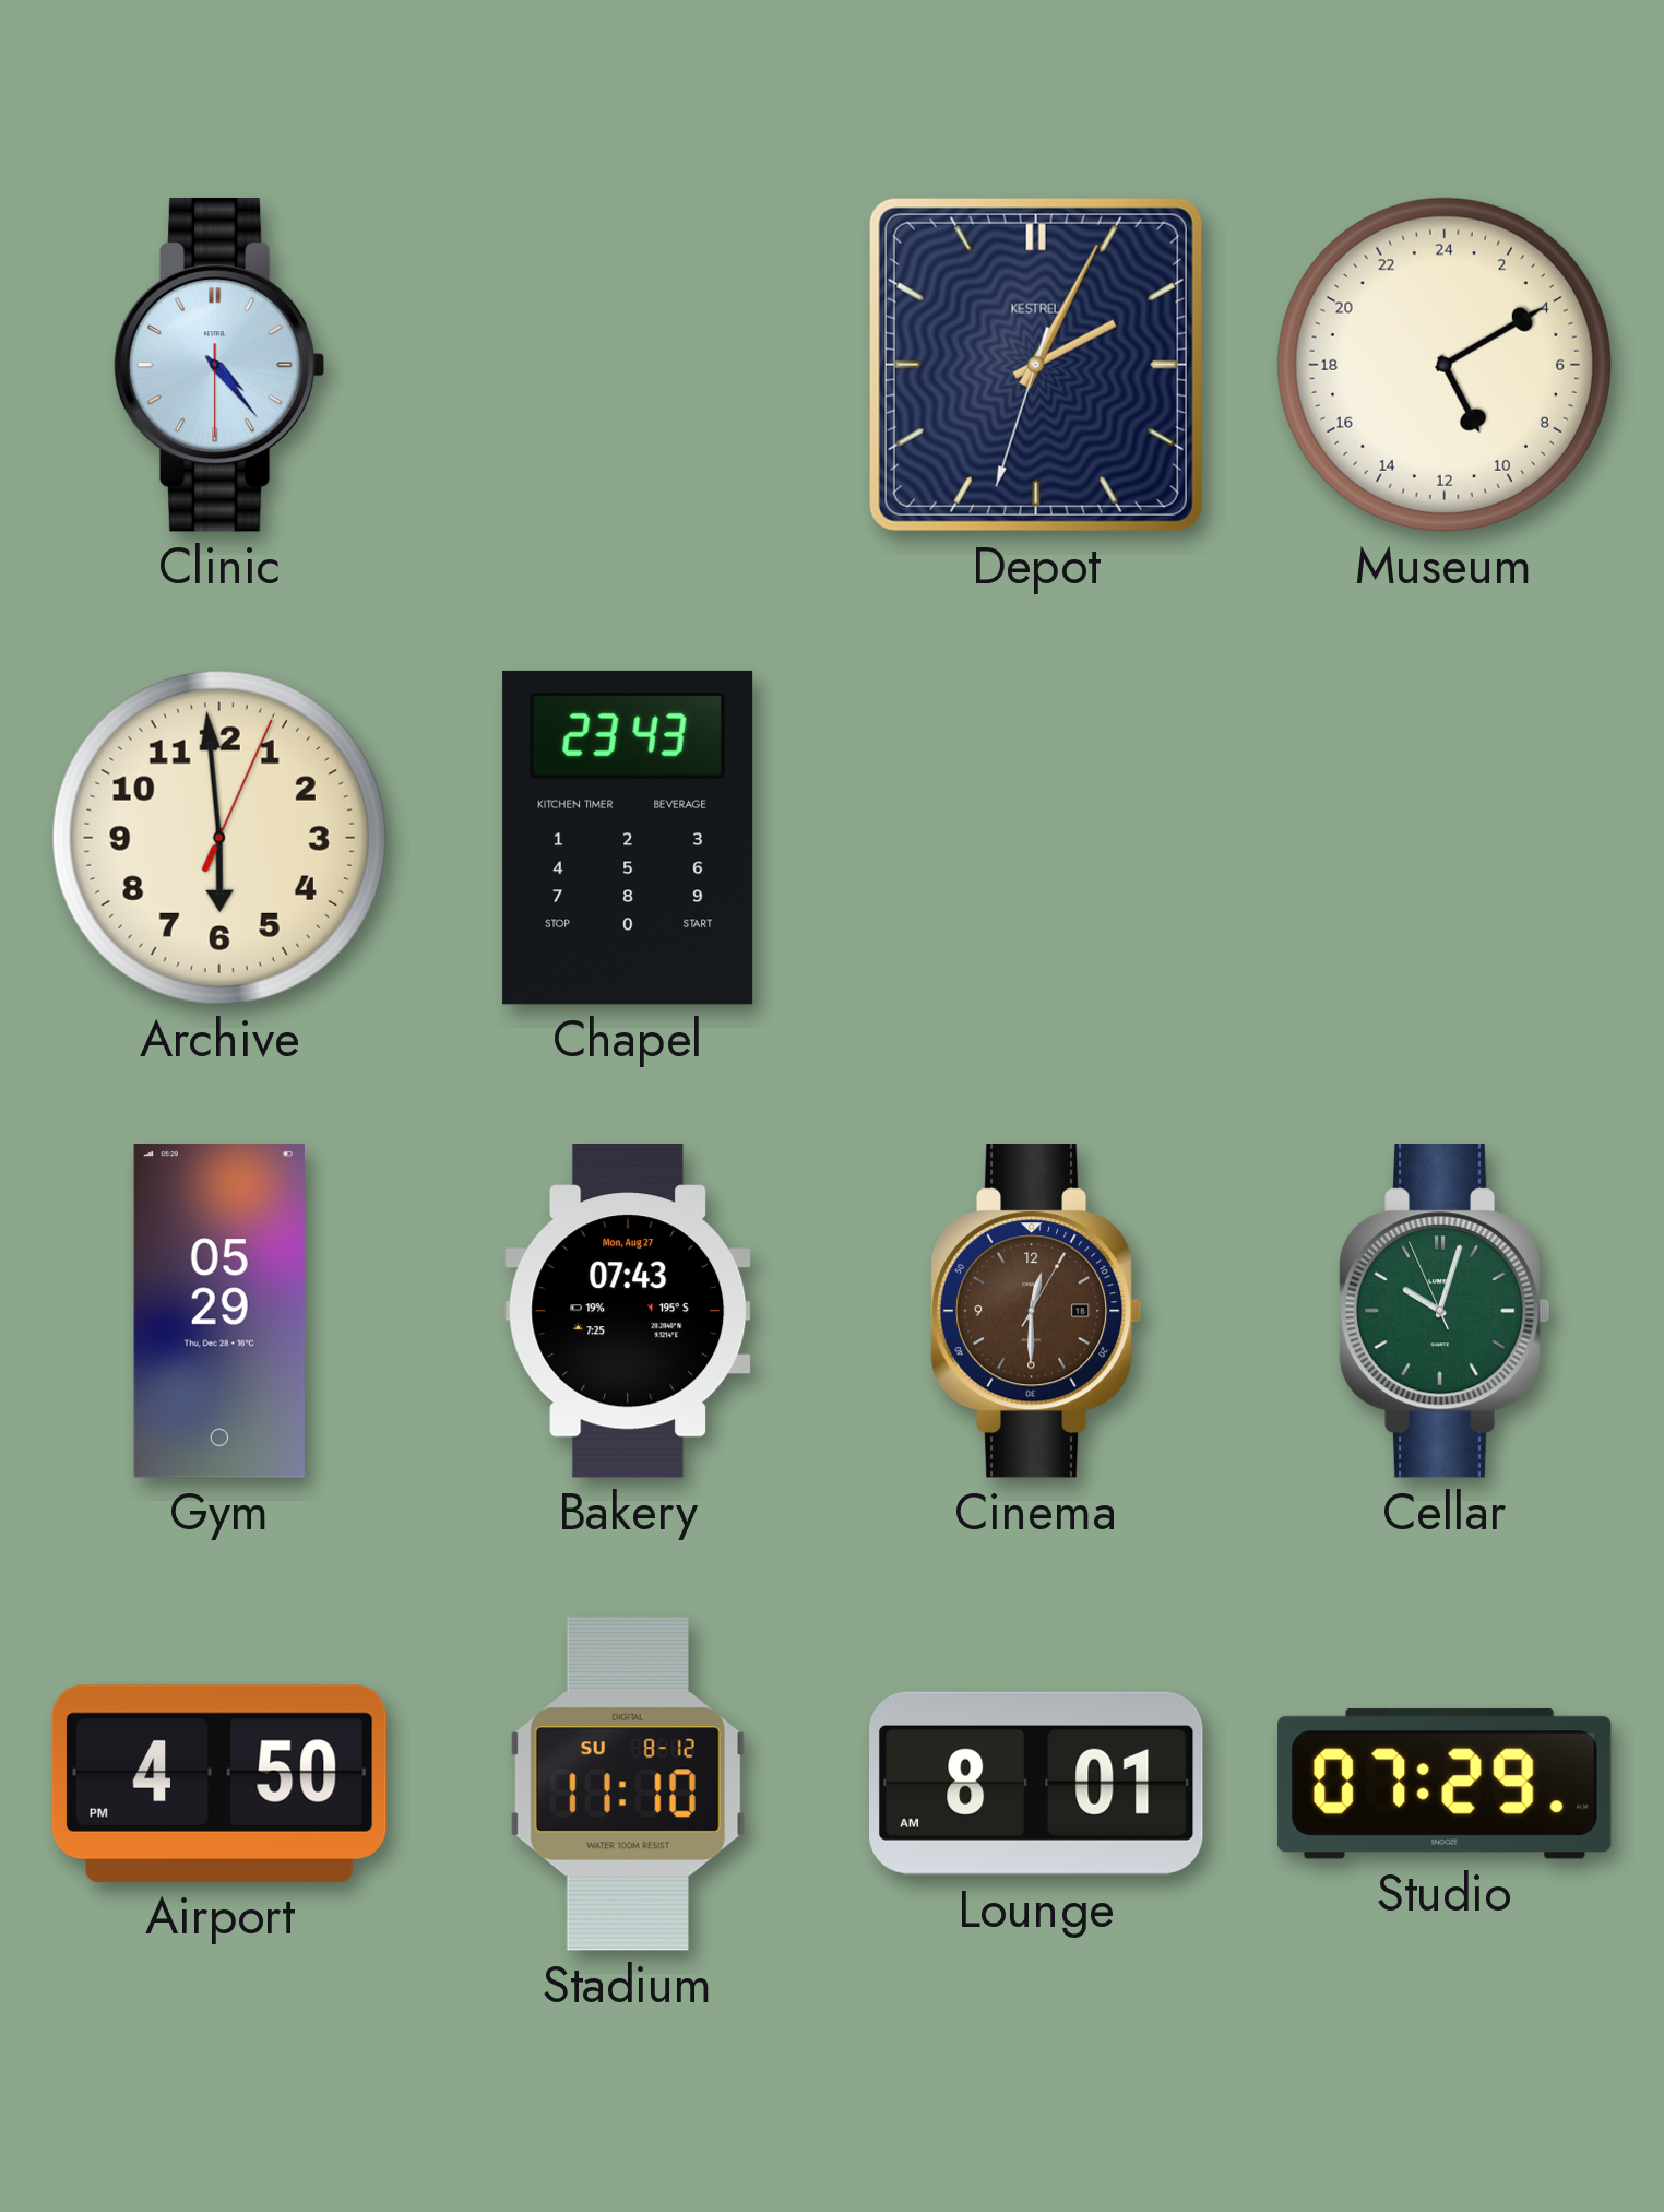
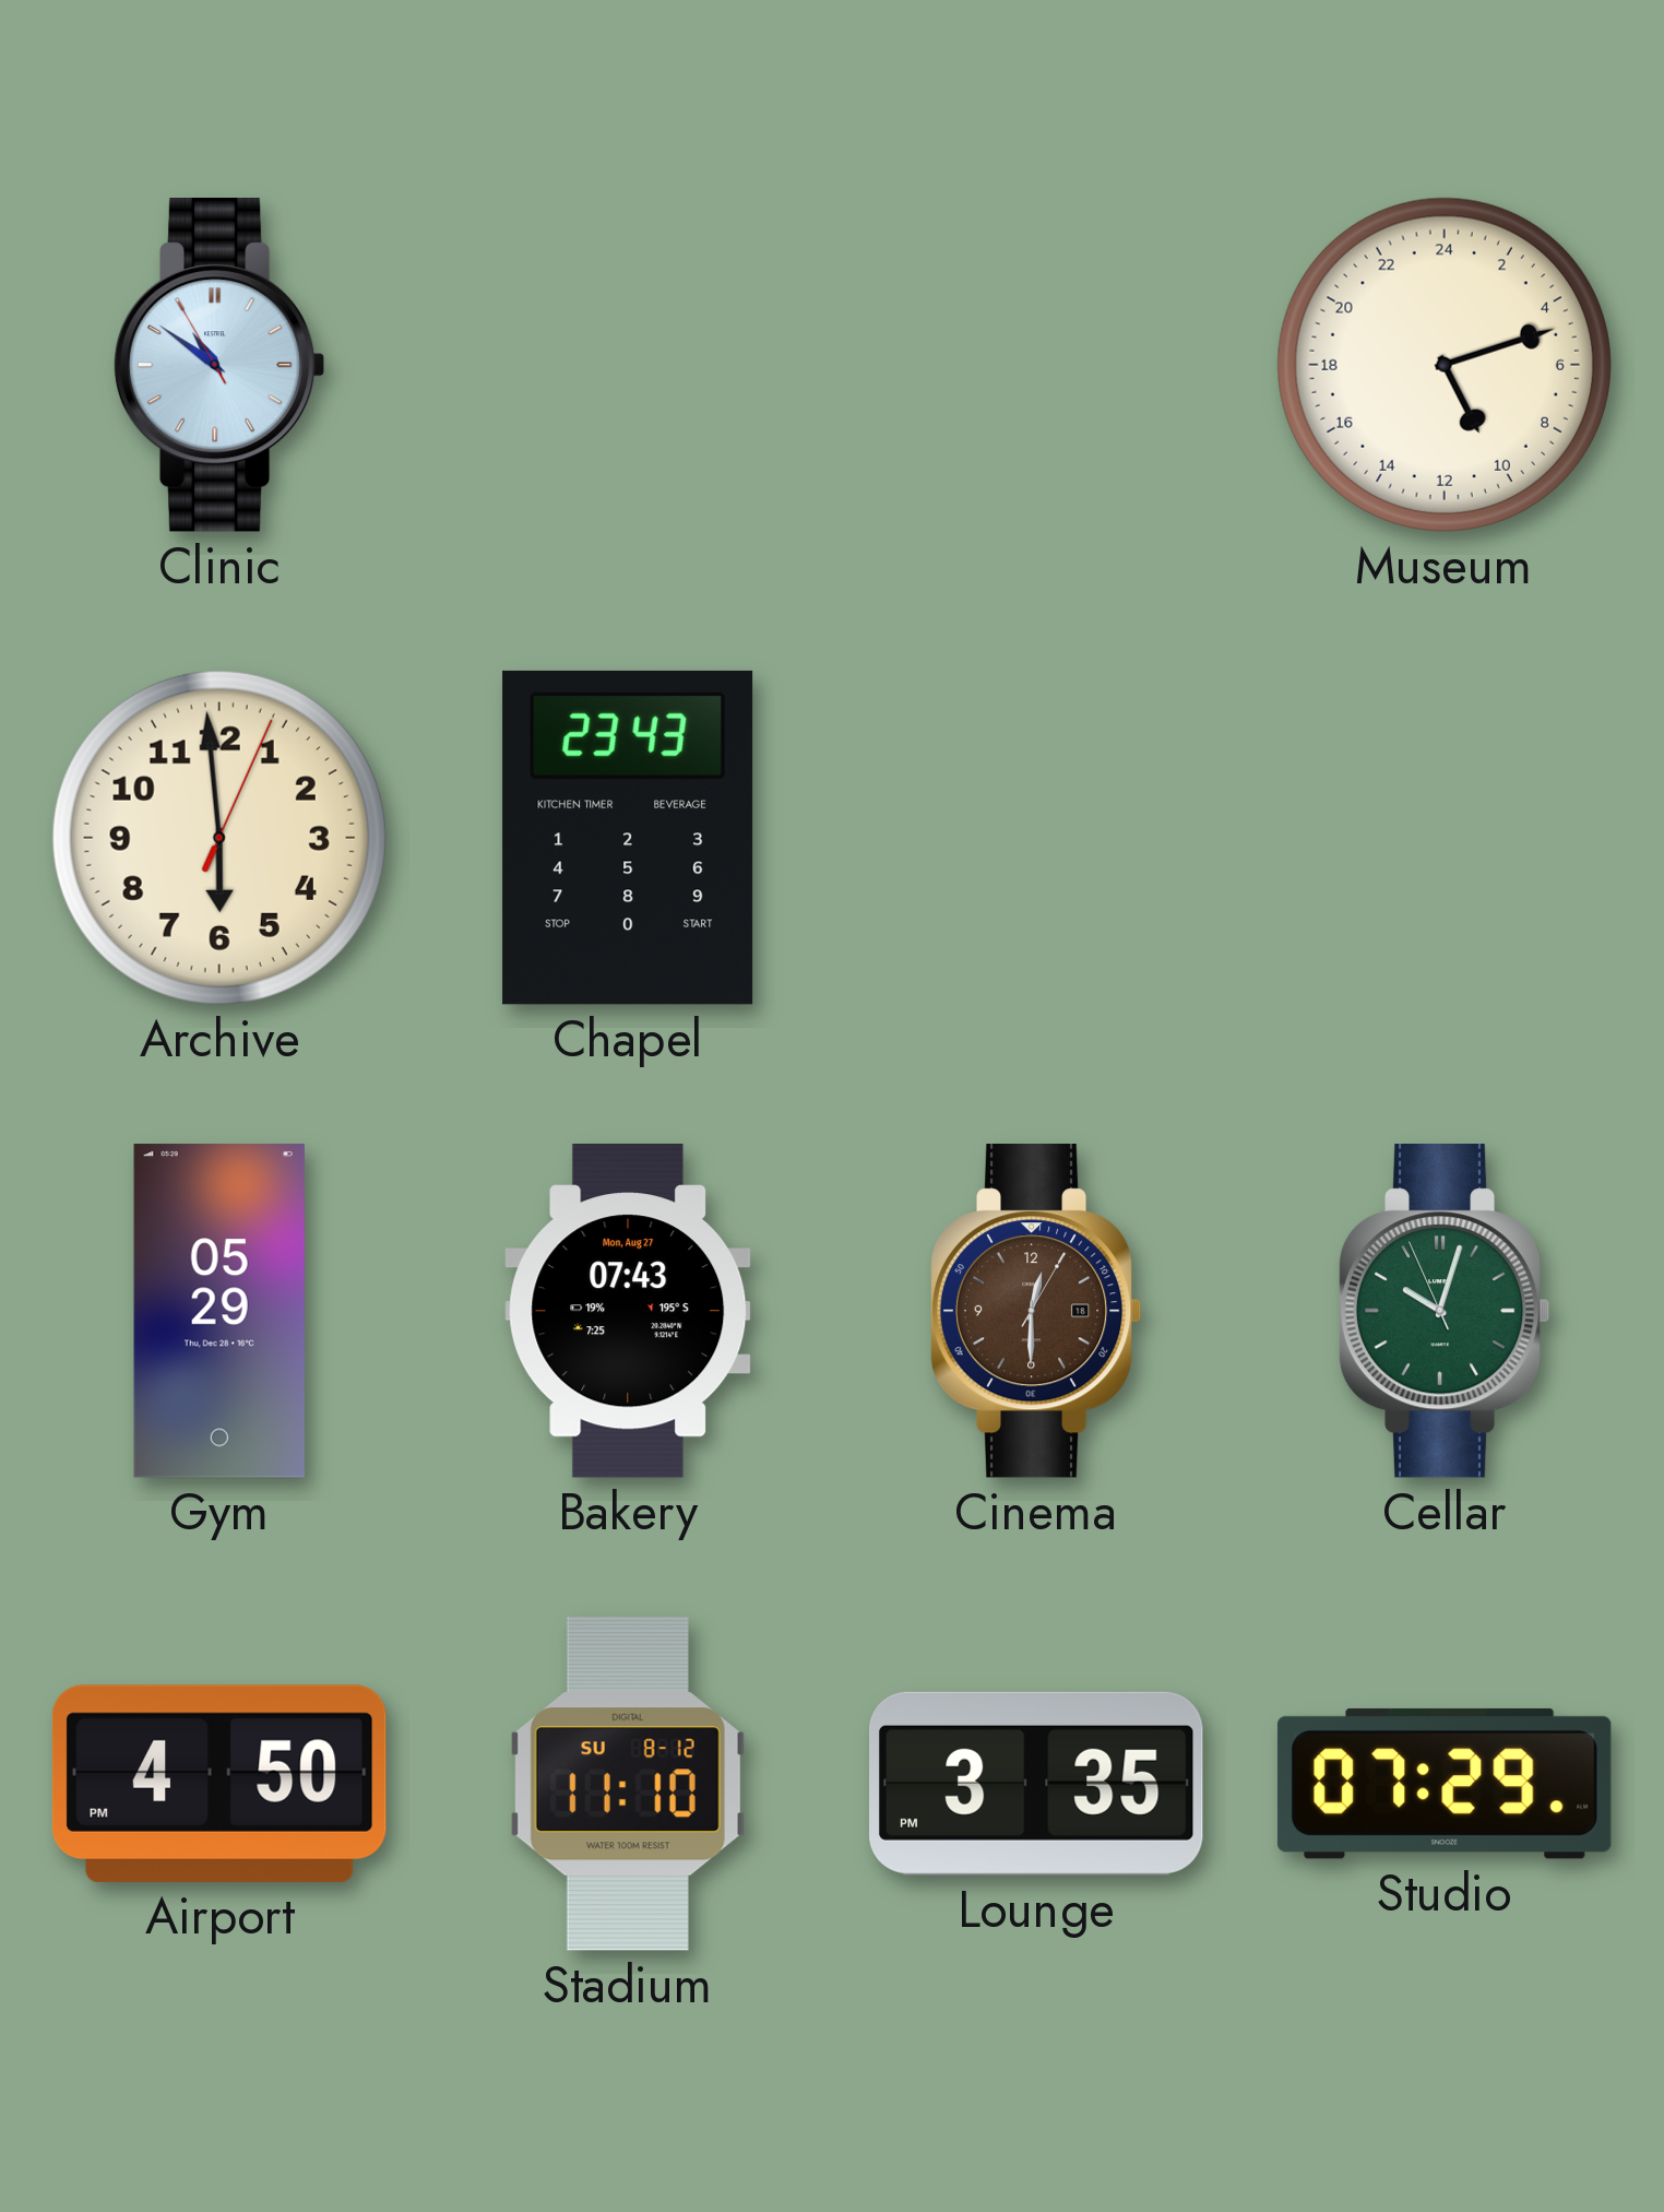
Clinic: 4:23 -> 10:50
Depot: 2:04 -> none
Museum: 10:10 -> 10:12
Lounge: 8:01 -> 3:35
